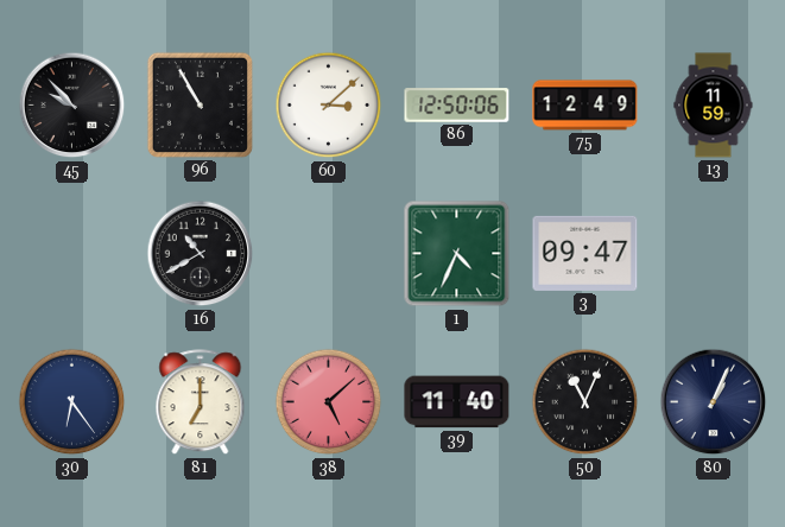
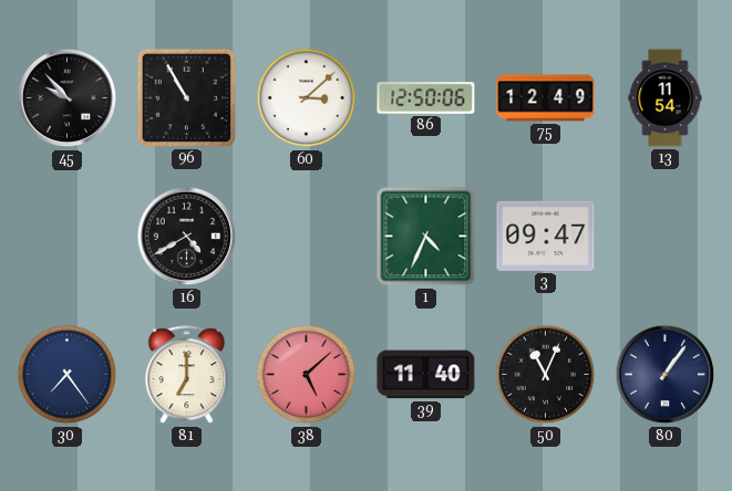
13: 11:59 -> 11:54
16: 10:40 -> 4:40
30: 6:24 -> 7:24
80: 1:04 -> 1:06
